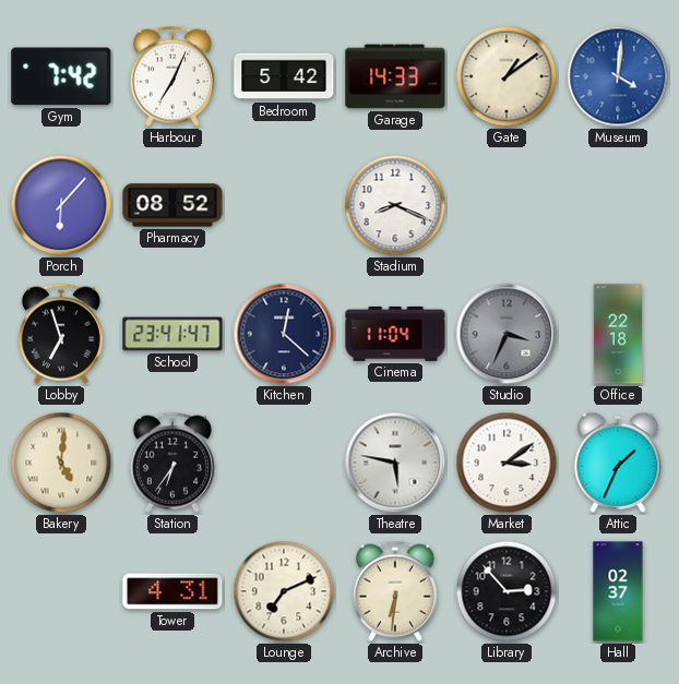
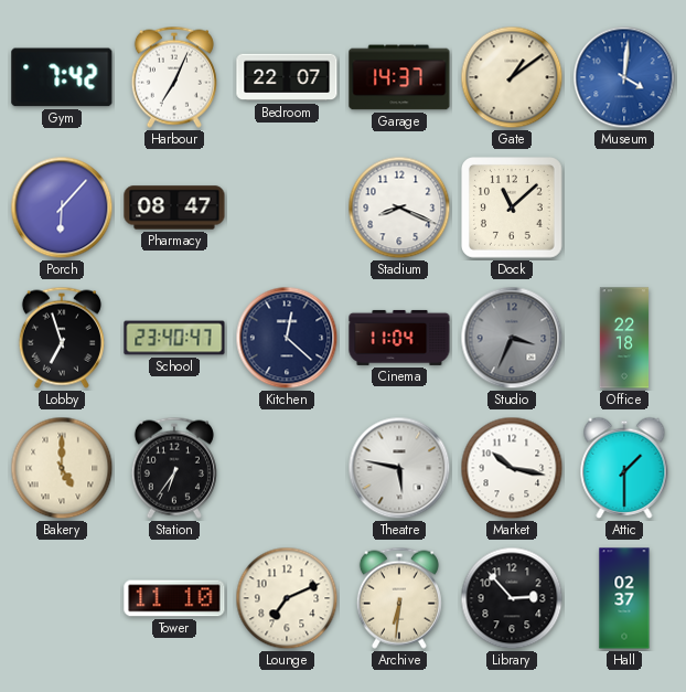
Bedroom: 5:42 -> 22:07
Garage: 14:33 -> 14:37
Pharmacy: 08:52 -> 08:47
Dock: none -> 11:08
School: 23:41 -> 23:40
Bakery: 5:01 -> 5:00
Market: 3:09 -> 10:17
Attic: 1:34 -> 1:30
Tower: 4:31 -> 11:10
